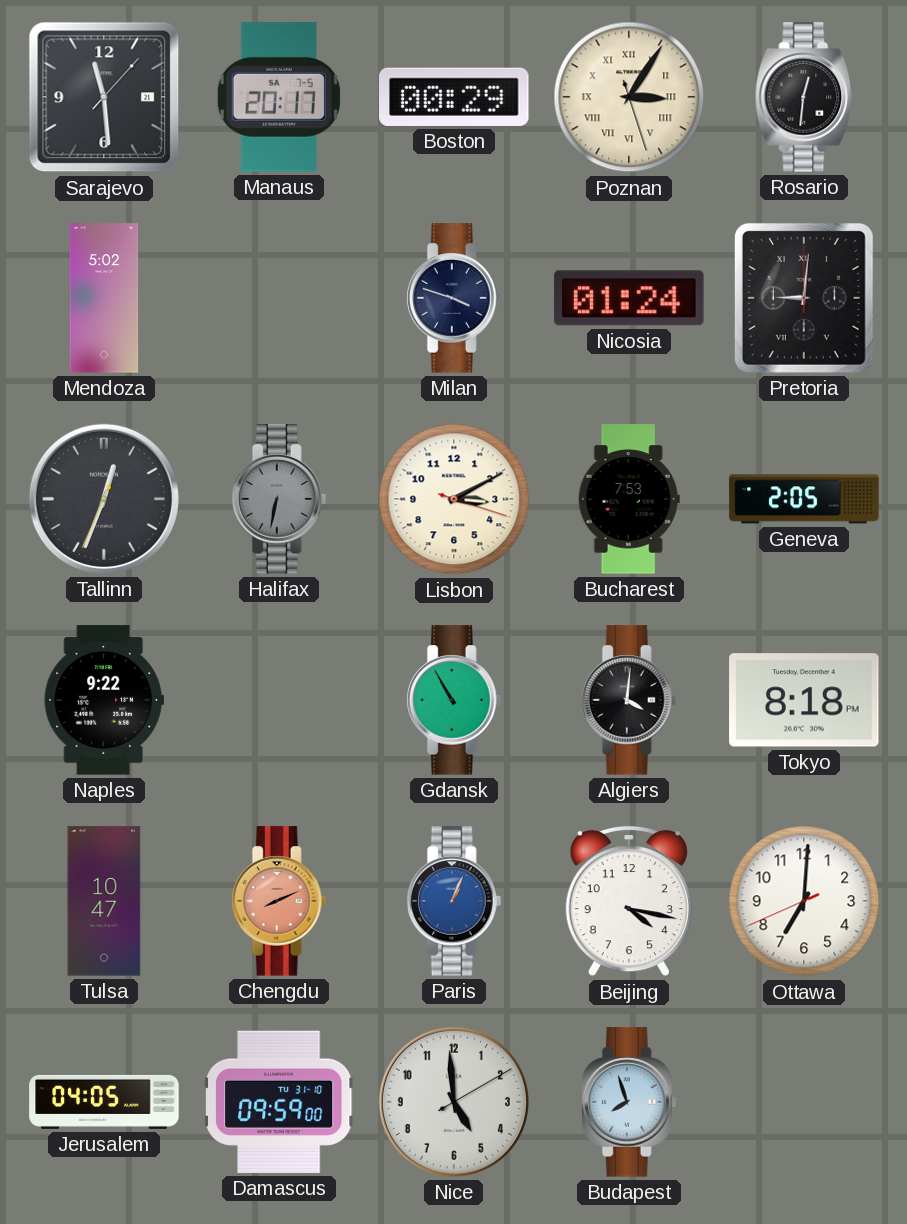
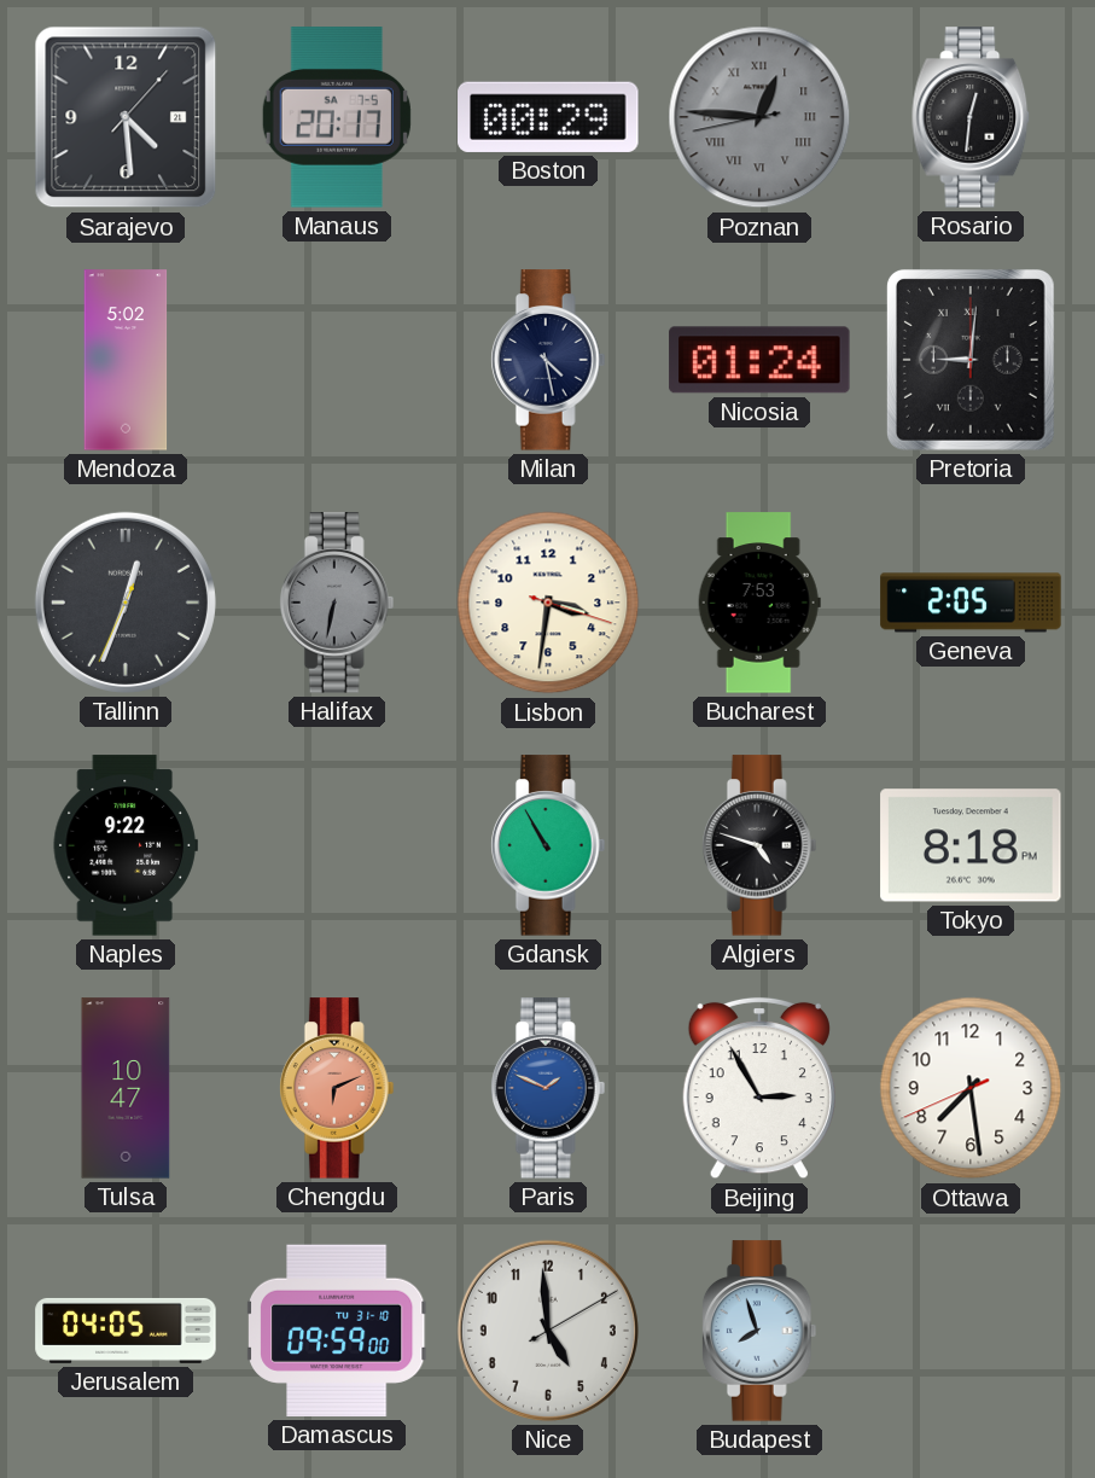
Sarajevo: 11:29 -> 4:29
Poznan: 3:05 -> 12:45
Poznan dial: cream -> grey
Milan: 3:48 -> 4:28
Lisbon: 3:10 -> 3:31
Algiers: 4:01 -> 4:48
Chengdu: 8:11 -> 6:11
Paris: 1:04 -> 1:49
Beijing: 4:17 -> 2:55
Ottawa: 7:00 -> 7:28
